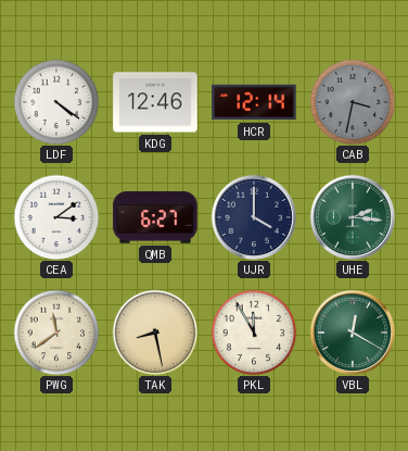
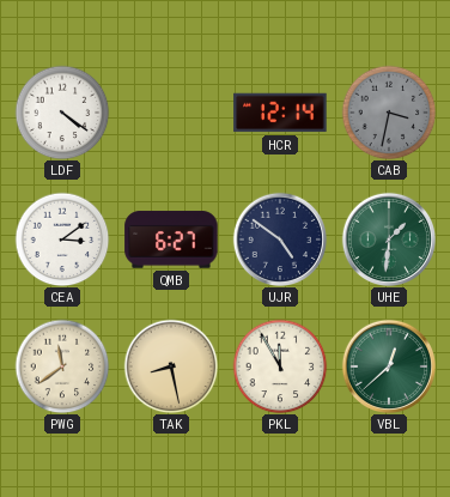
KDG: 12:46 -> none
UJR: 4:00 -> 4:51
UHE: 2:16 -> 1:31
VBL: 12:20 -> 12:38
